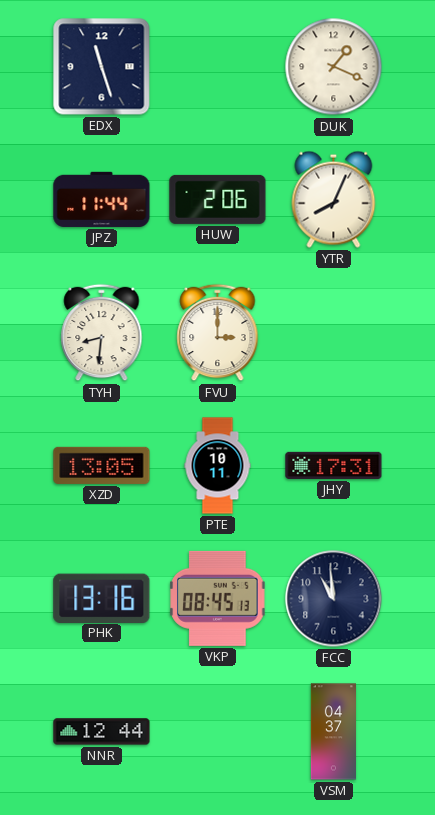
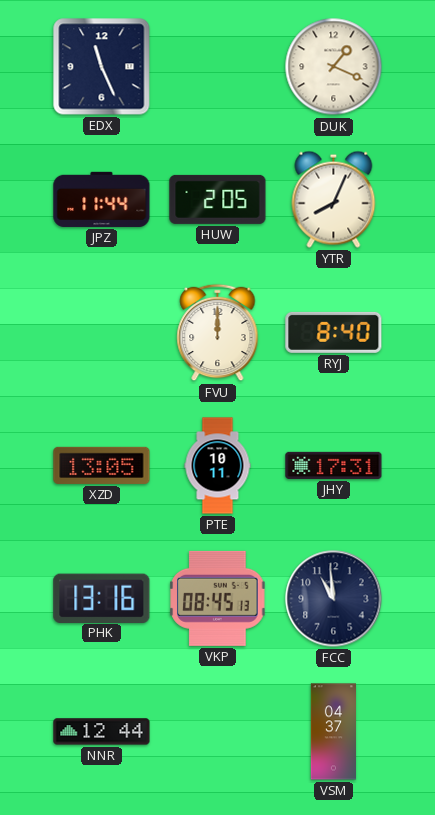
EDX: 11:27 -> 11:26
HUW: 2:06 -> 2:05
TYH: 8:31 -> none
FVU: 3:00 -> 12:00
RYJ: none -> 8:40
